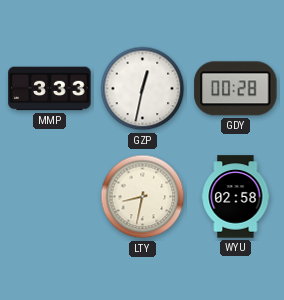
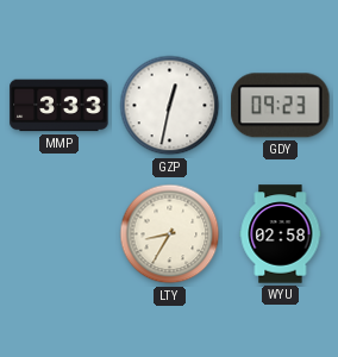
GDY: 00:28 -> 09:23
LTY: 8:32 -> 8:35
